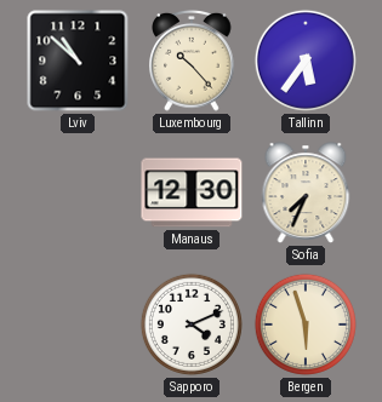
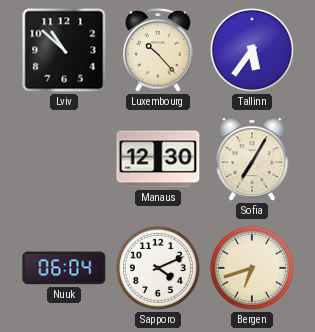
Sofia: 7:34 -> 7:05
Nuuk: none -> 06:04
Bergen: 5:57 -> 6:42
